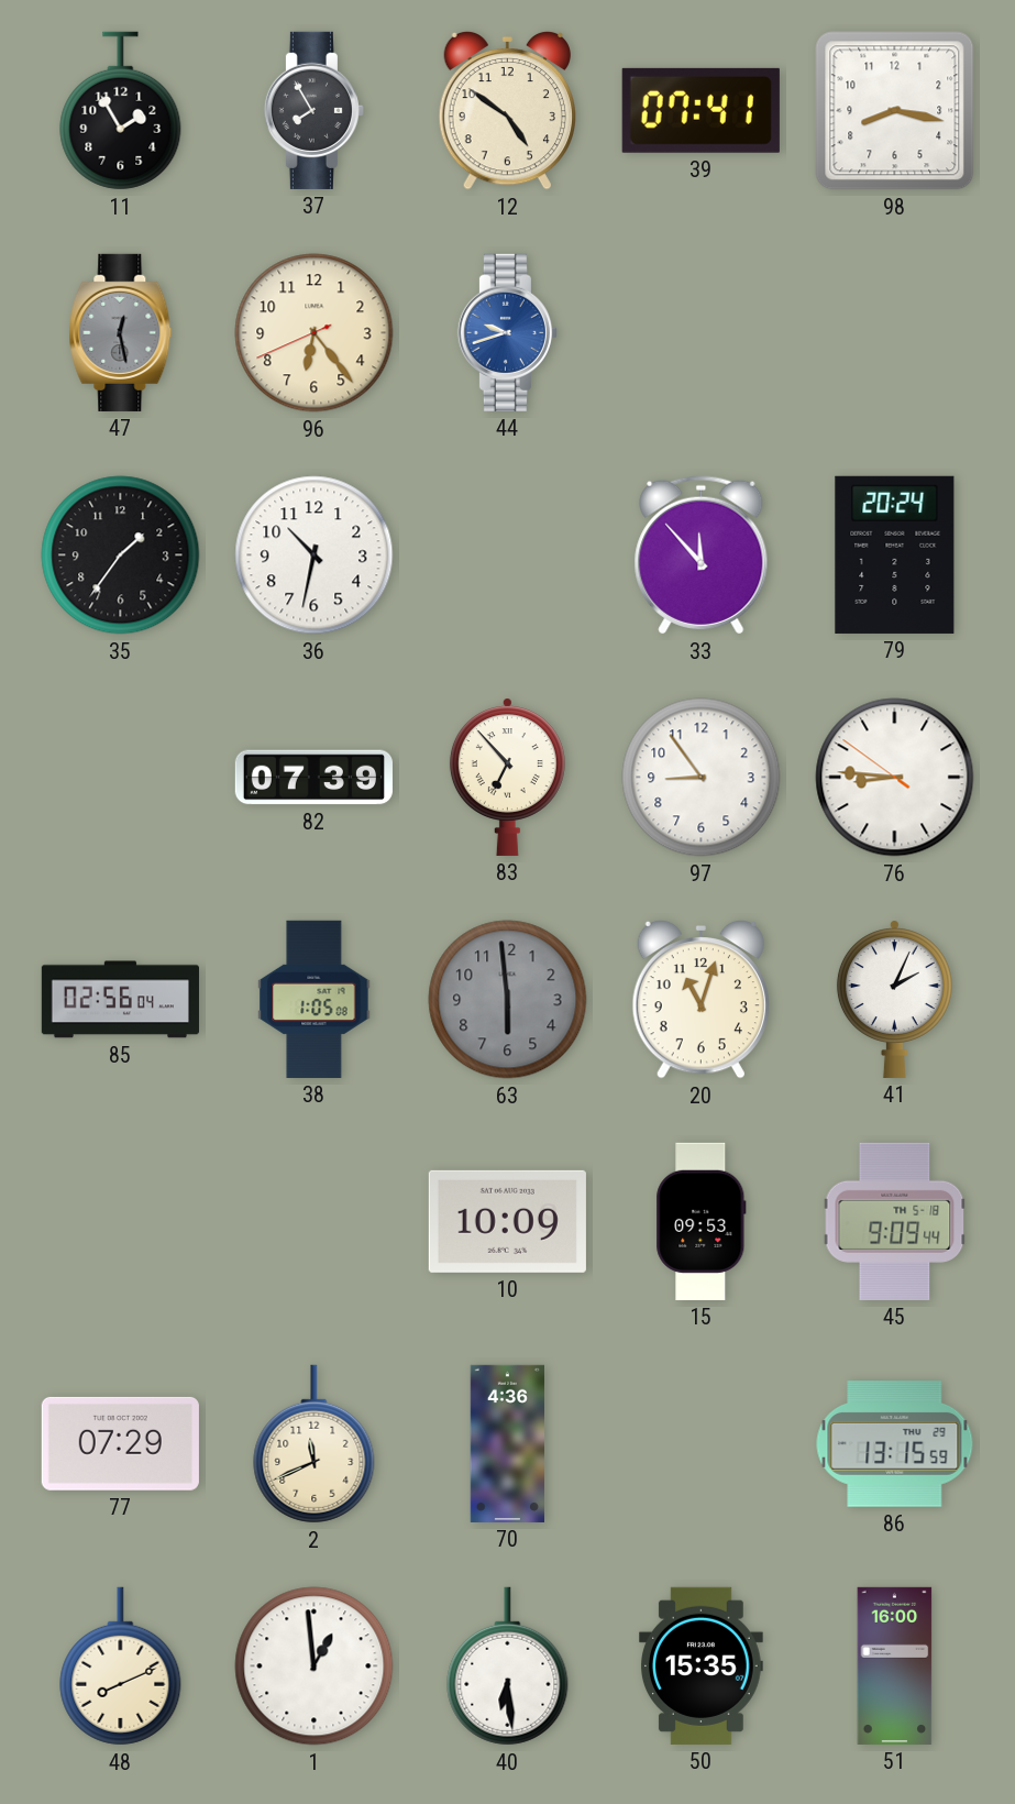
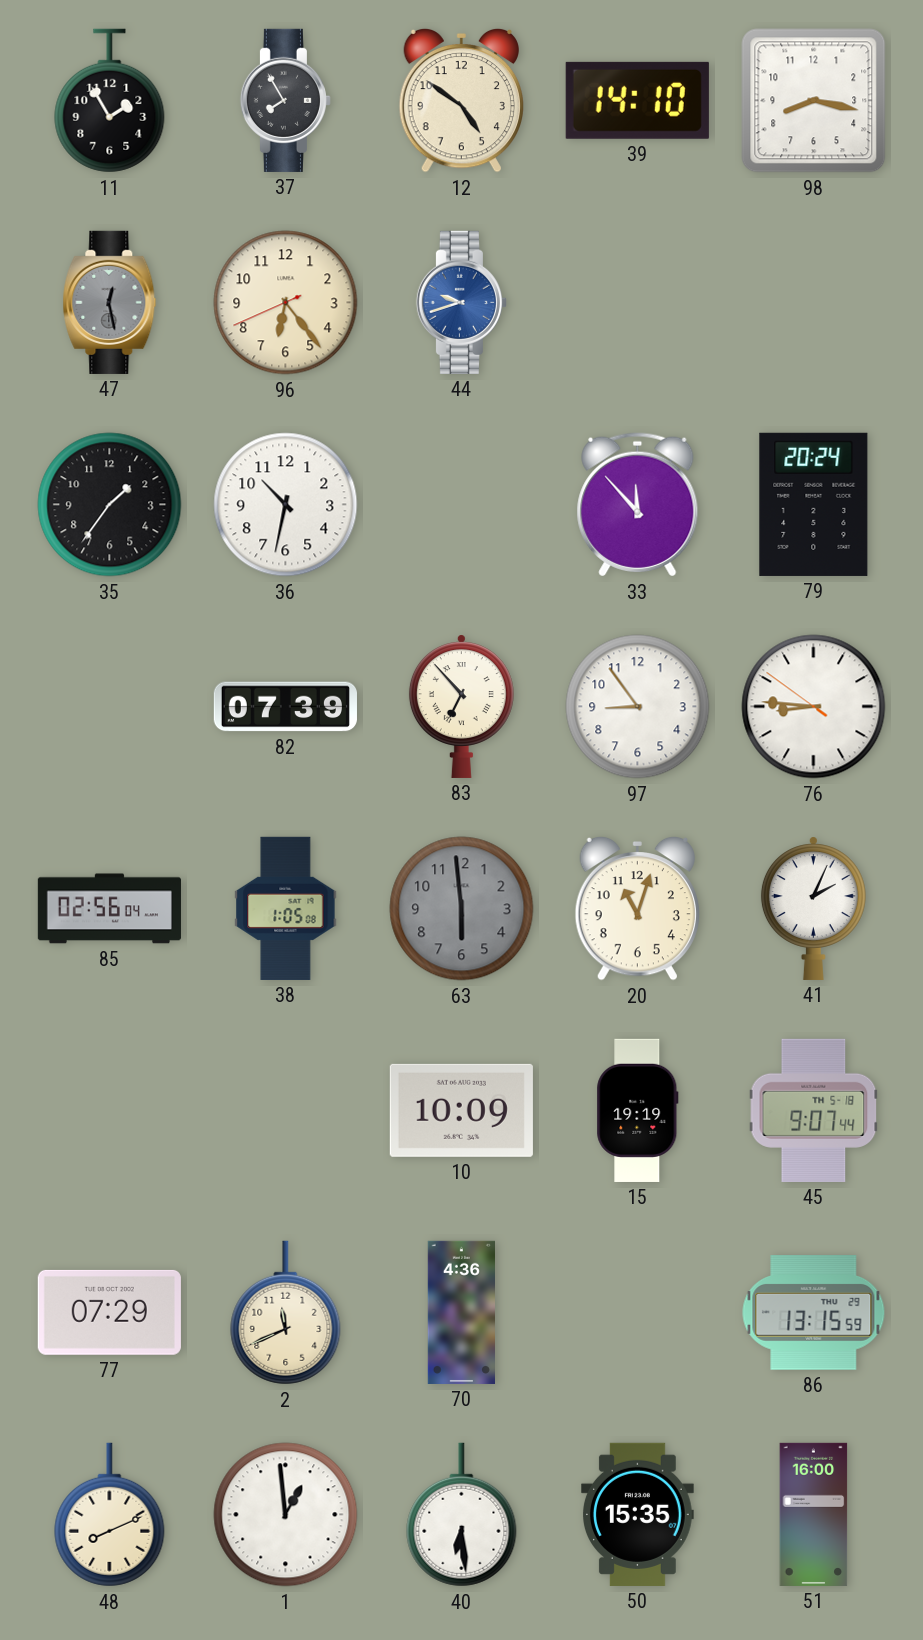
39: 07:41 -> 14:10
15: 09:53 -> 19:19
45: 9:09 -> 9:07
